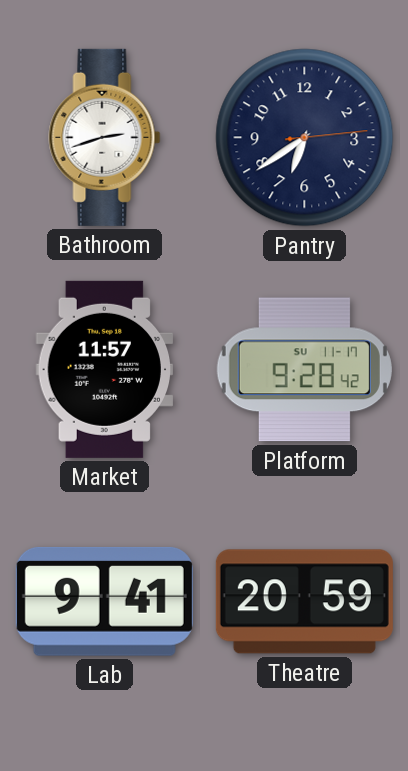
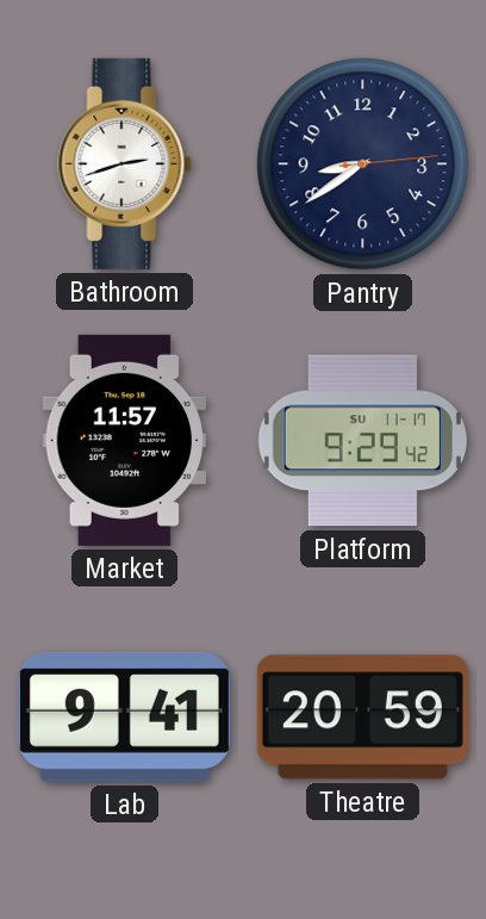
Pantry: 6:39 -> 8:39
Platform: 9:28 -> 9:29
